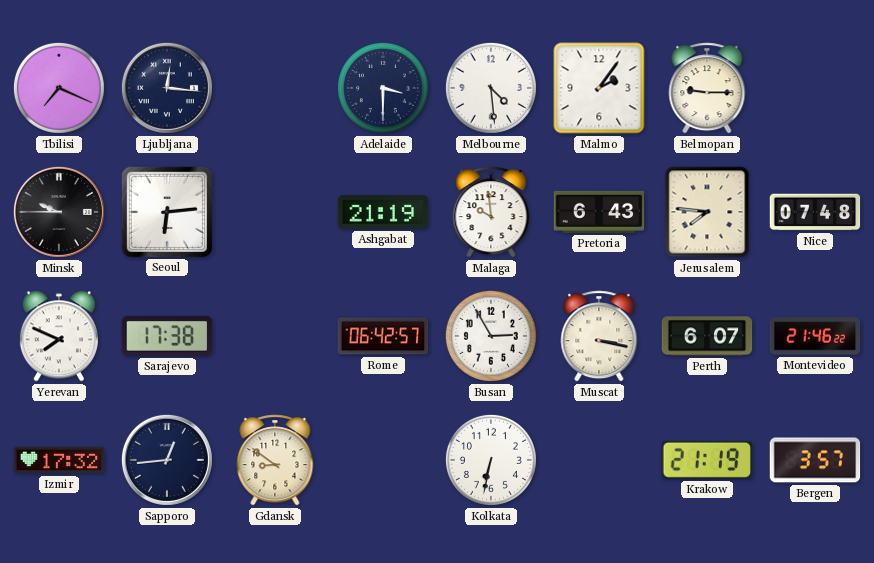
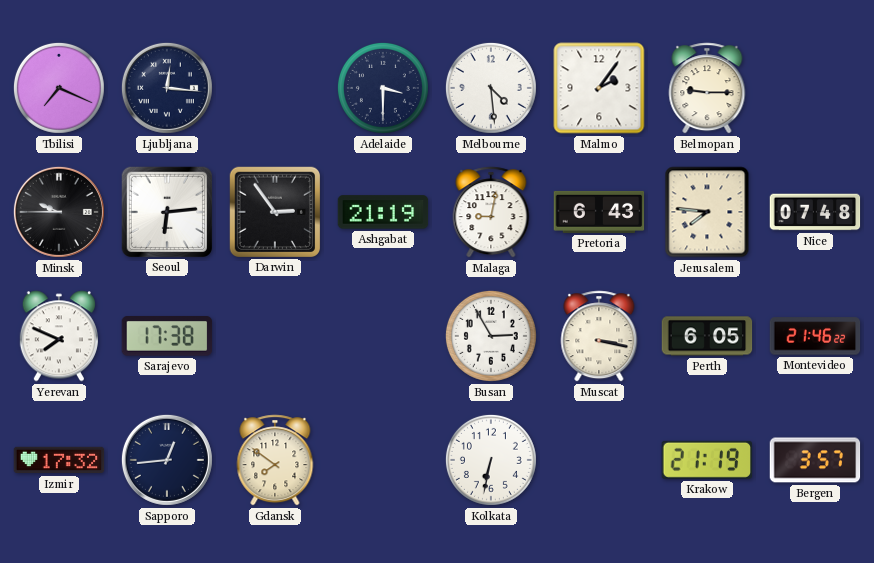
Darwin: none -> 2:54
Malaga: 9:59 -> 9:02
Rome: 06:42 -> none
Perth: 6:07 -> 6:05
Gdansk: 8:51 -> 7:51
